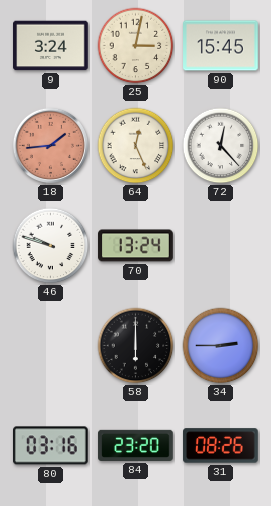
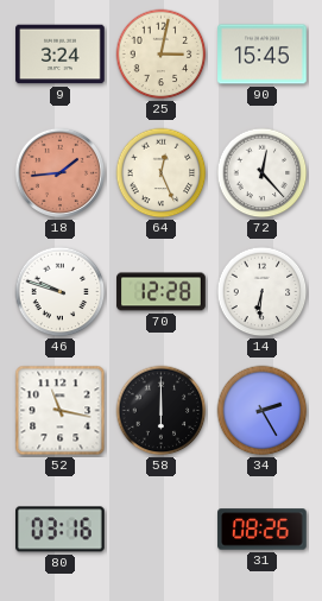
70: 13:24 -> 12:28
14: none -> 6:31
52: none -> 11:17
34: 2:45 -> 2:25
84: 23:20 -> none
